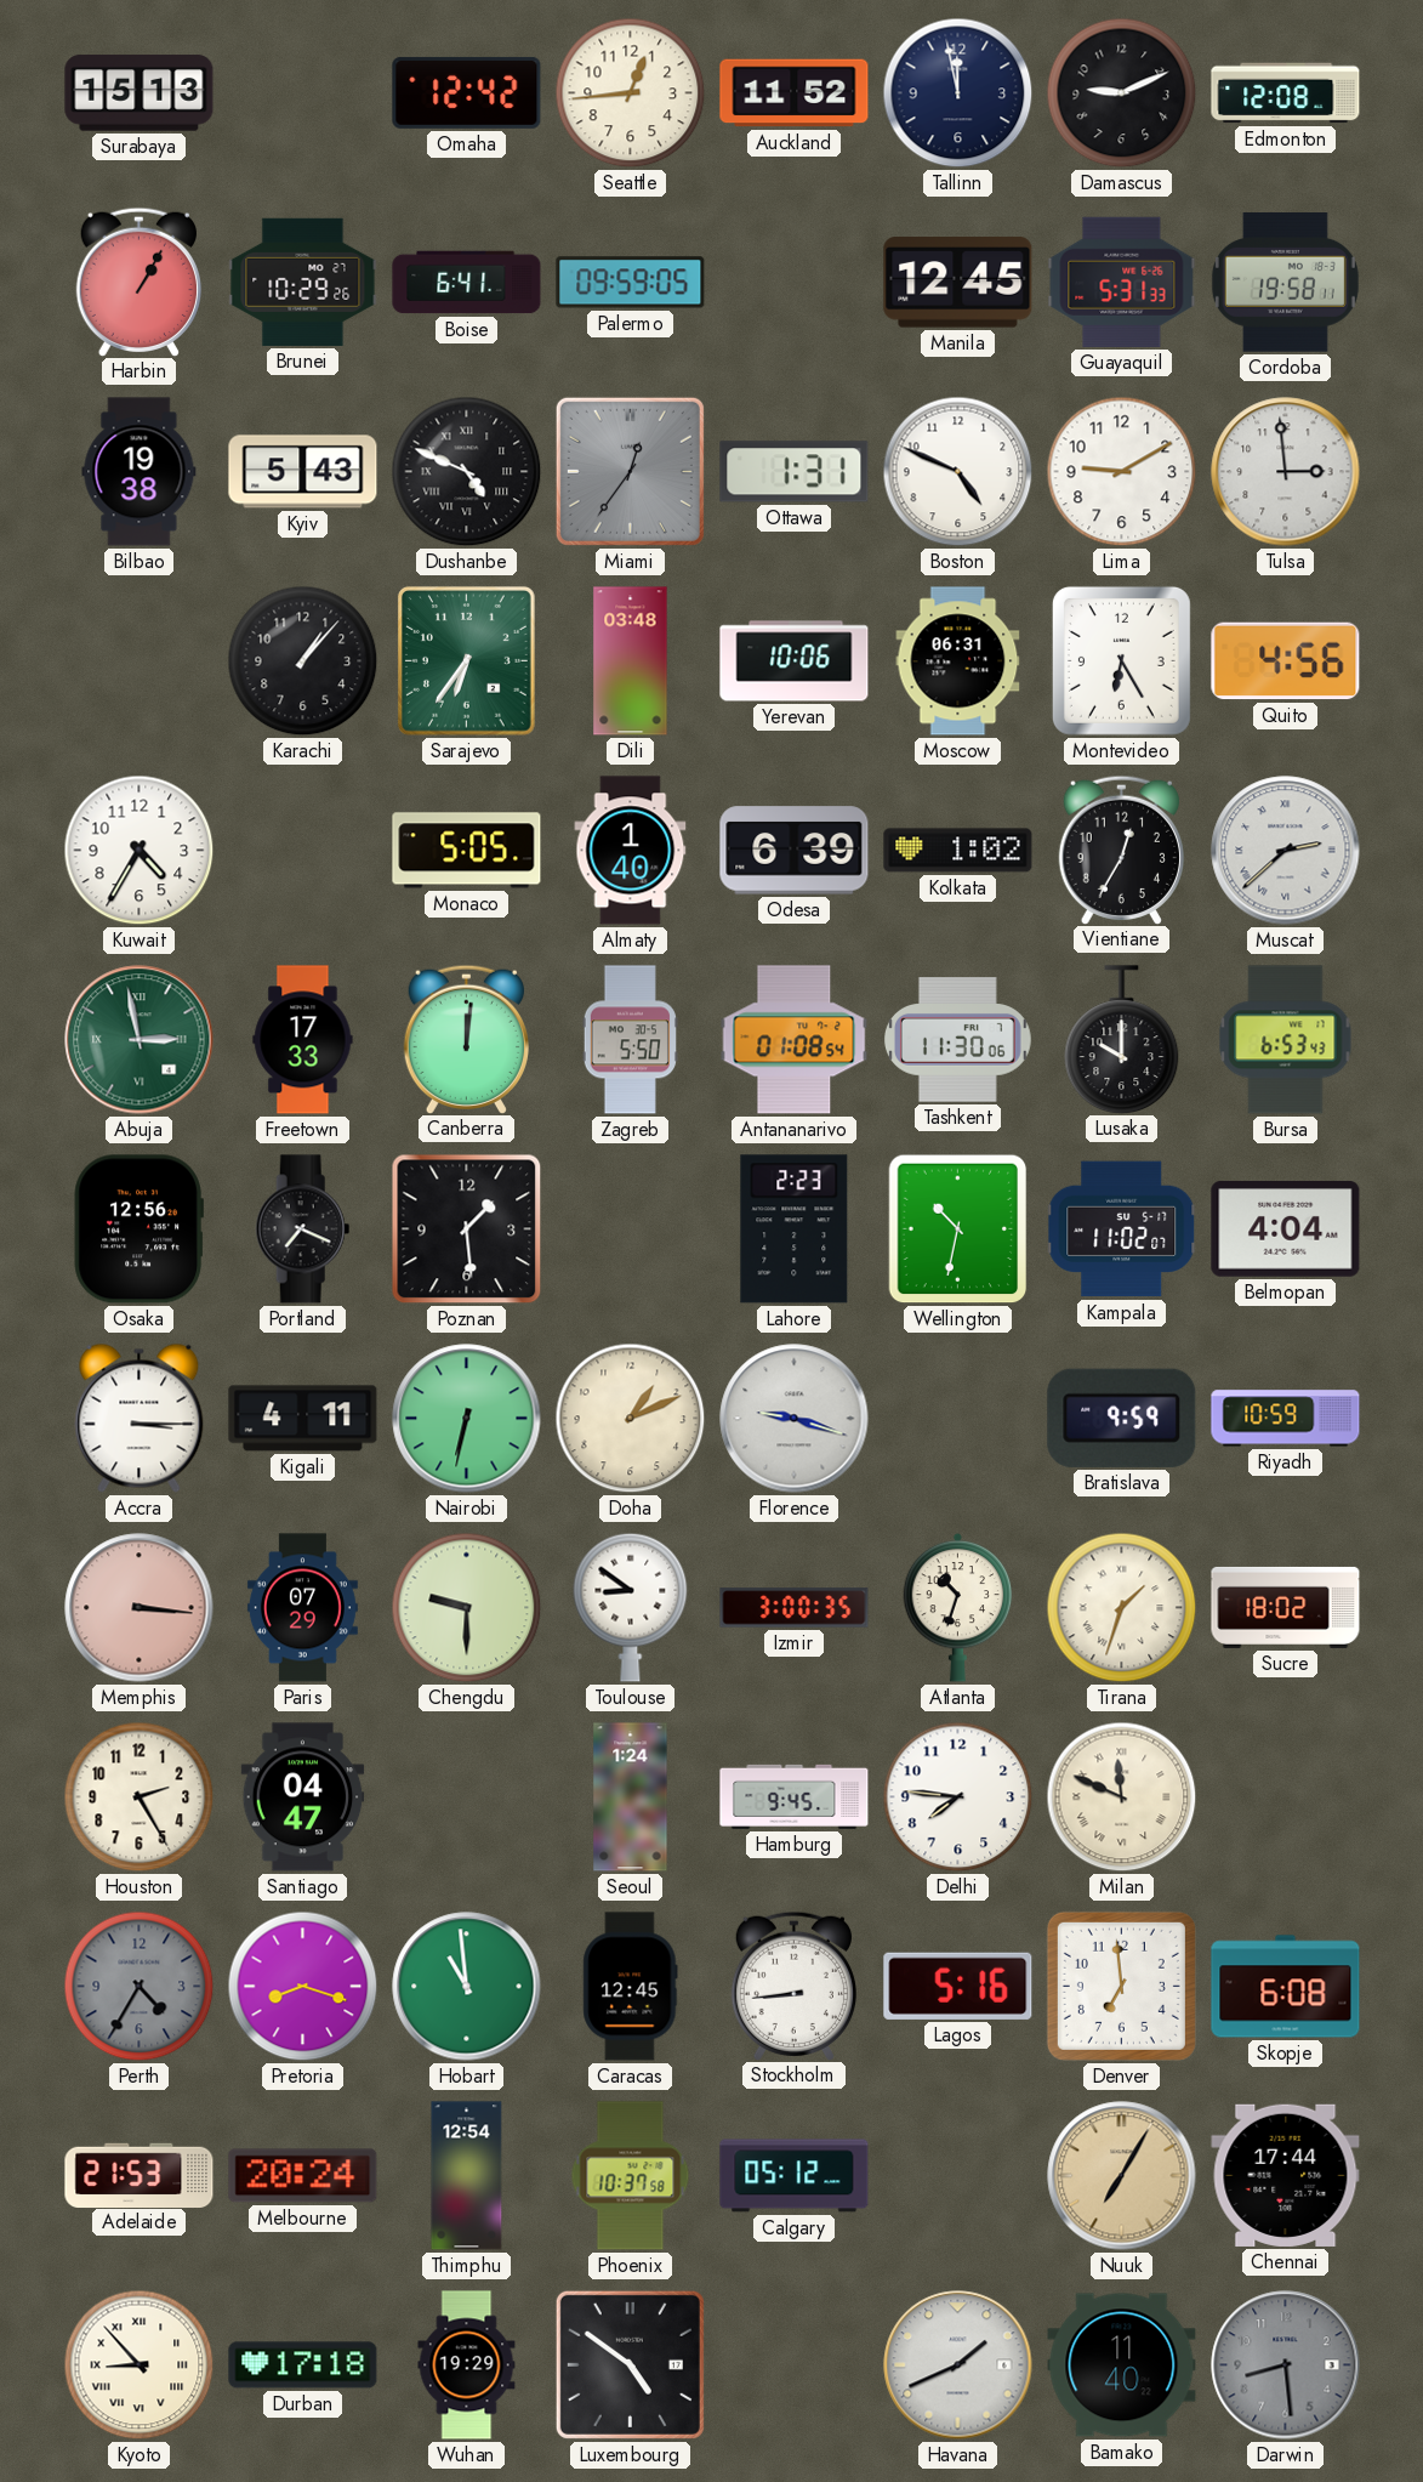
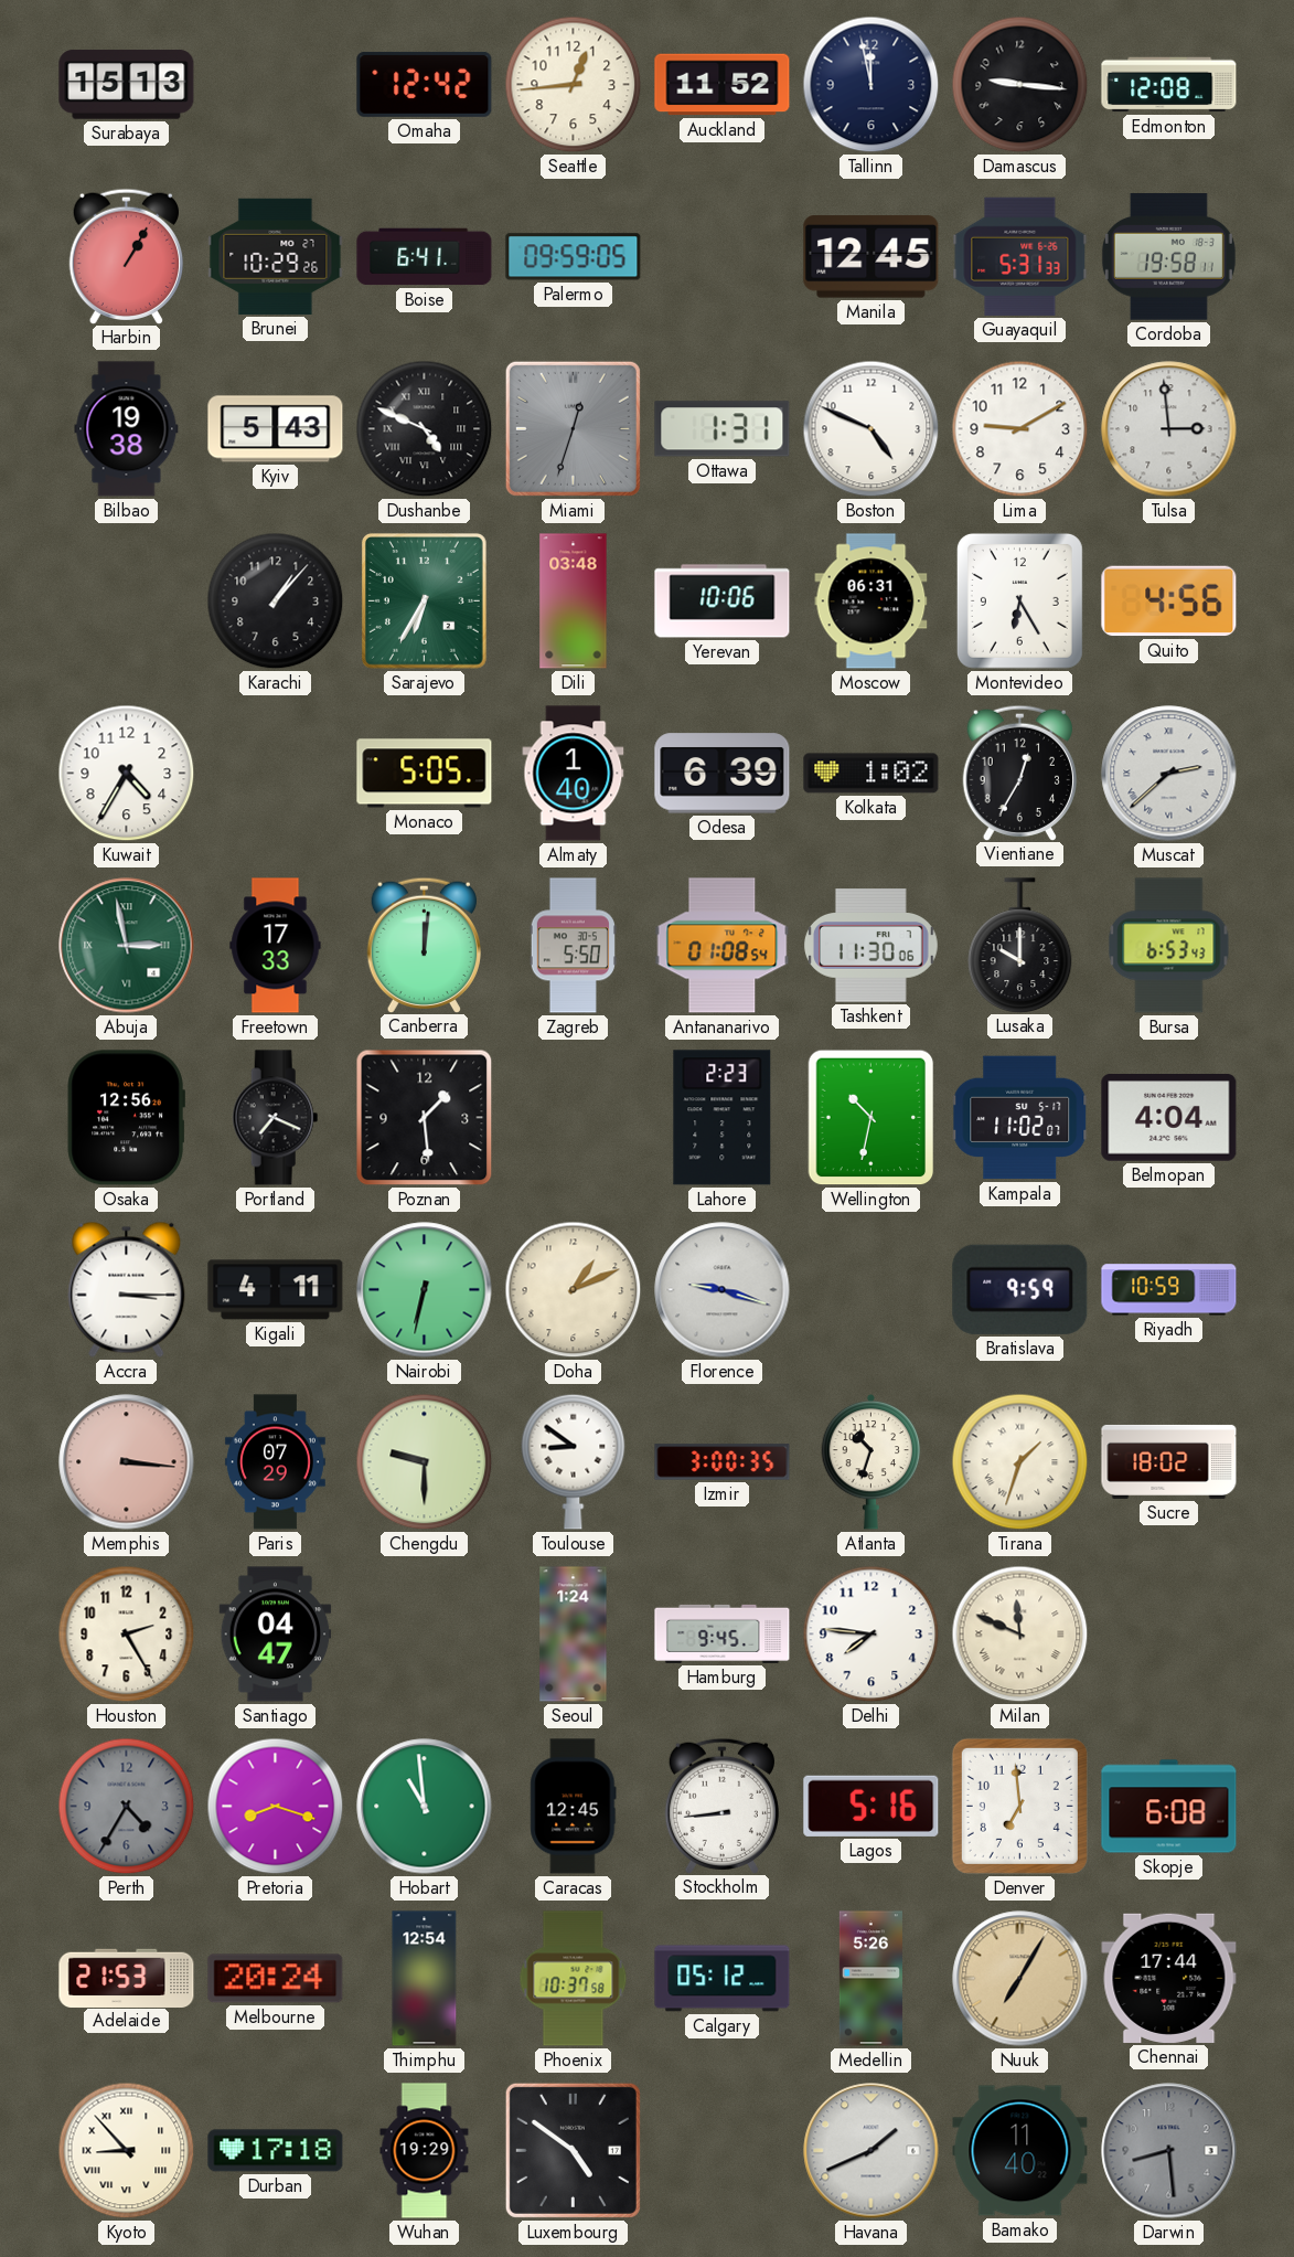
Damascus: 9:11 -> 9:16
Miami: 12:36 -> 12:33
Sarajevo: 6:36 -> 6:35
Medellin: none -> 5:26
